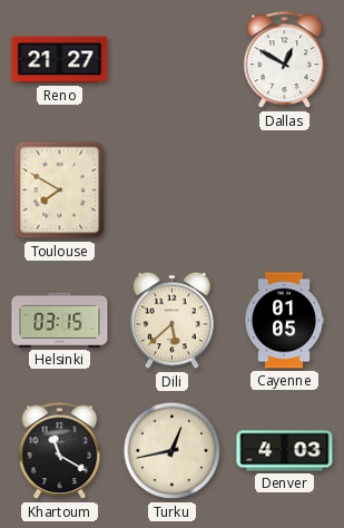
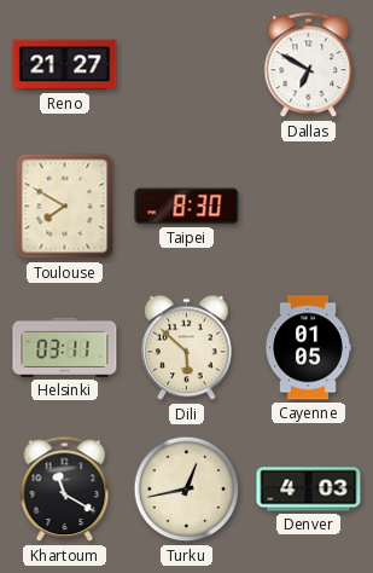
Dallas: 12:50 -> 6:50
Taipei: none -> 8:30
Helsinki: 03:15 -> 03:11
Dili: 5:38 -> 5:52
